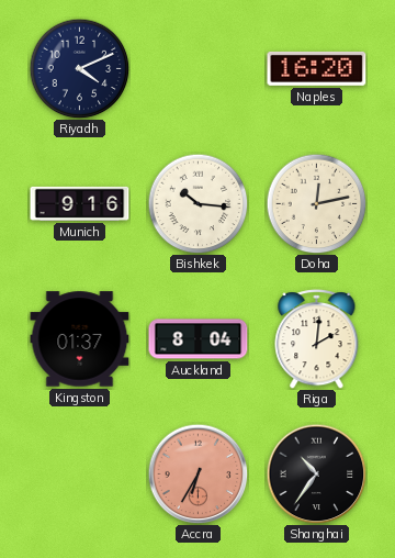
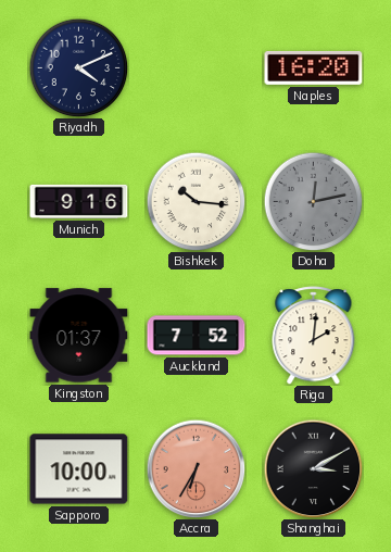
Doha dial: cream -> grey
Auckland: 8:04 -> 7:52
Sapporo: none -> 10:00
Shanghai: 10:36 -> 3:10
